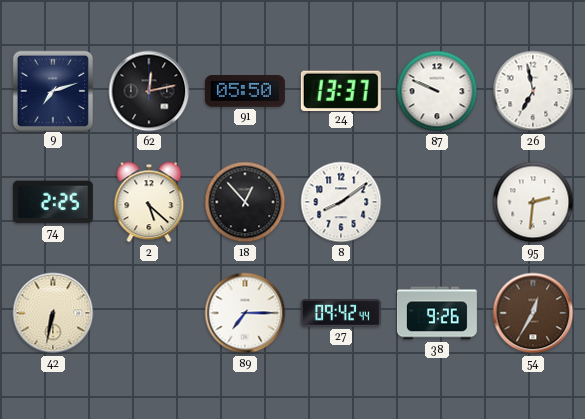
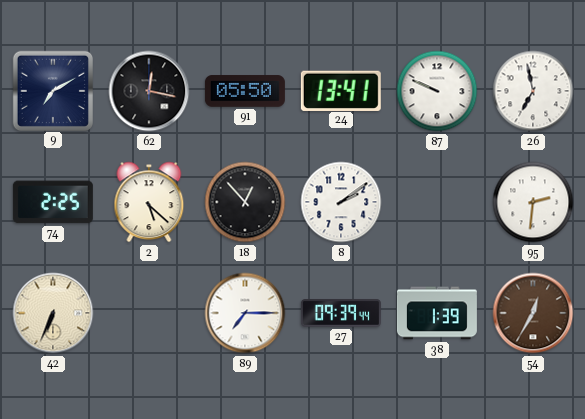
9: 7:12 -> 7:10
62: 12:13 -> 12:17
24: 13:37 -> 13:41
8: 8:09 -> 2:09
42: 6:32 -> 6:34
27: 09:42 -> 09:39
38: 9:26 -> 1:39
